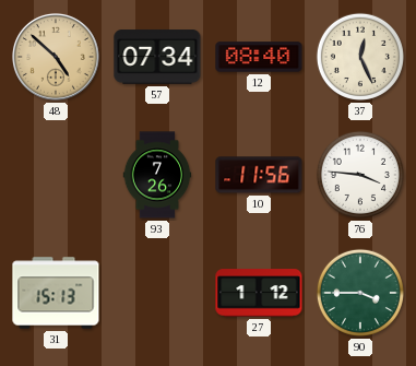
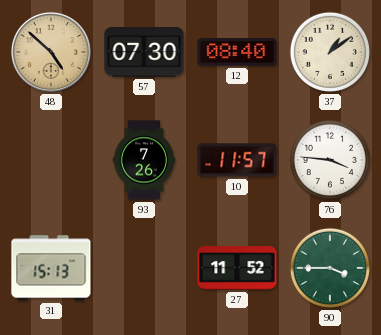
57: 07:34 -> 07:30
37: 12:26 -> 1:09
10: 11:56 -> 11:57
27: 1:12 -> 11:52
